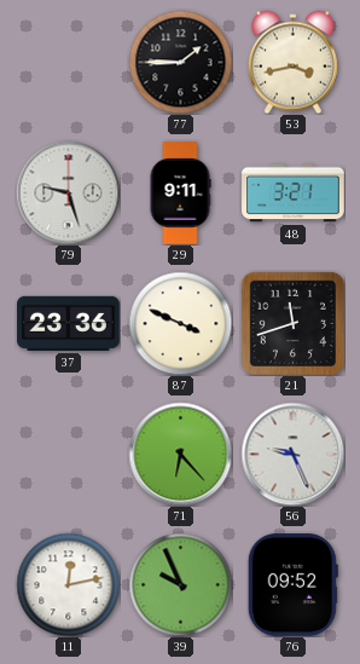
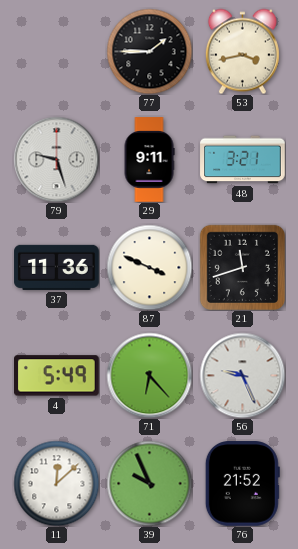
37: 23:36 -> 11:36
4: none -> 5:49
11: 12:13 -> 12:08
76: 09:52 -> 21:52
